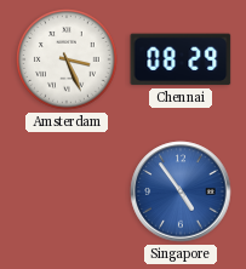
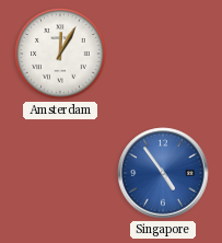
Amsterdam: 3:26 -> 12:05
Chennai: 08:29 -> none
